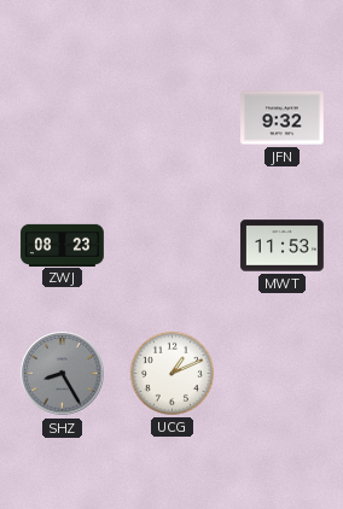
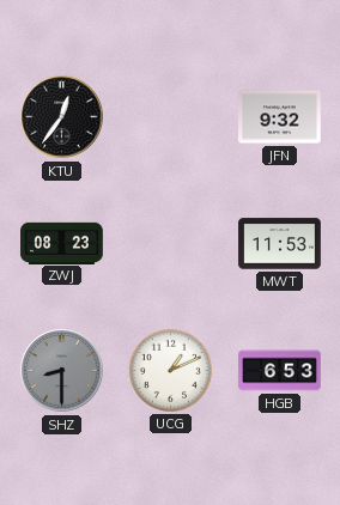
KTU: none -> 12:36
SHZ: 8:25 -> 8:30
HGB: none -> 6:53
